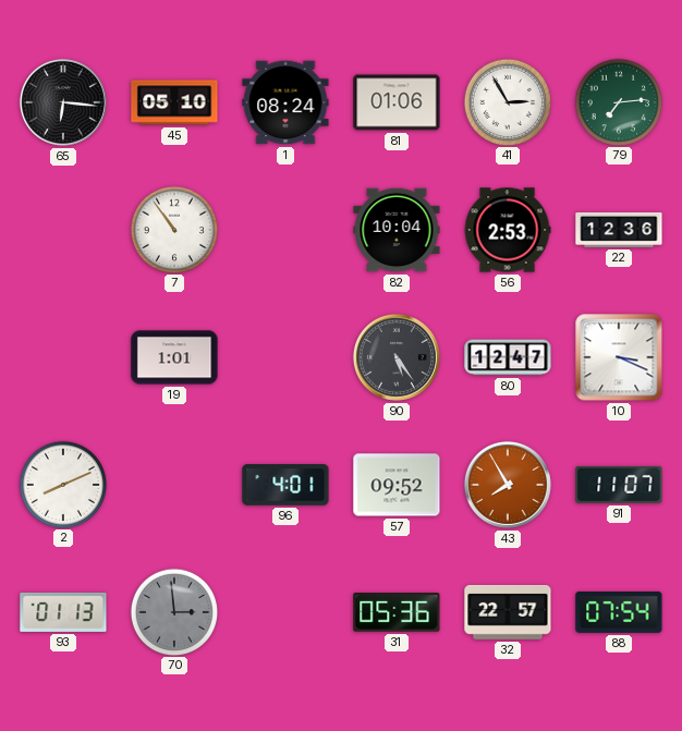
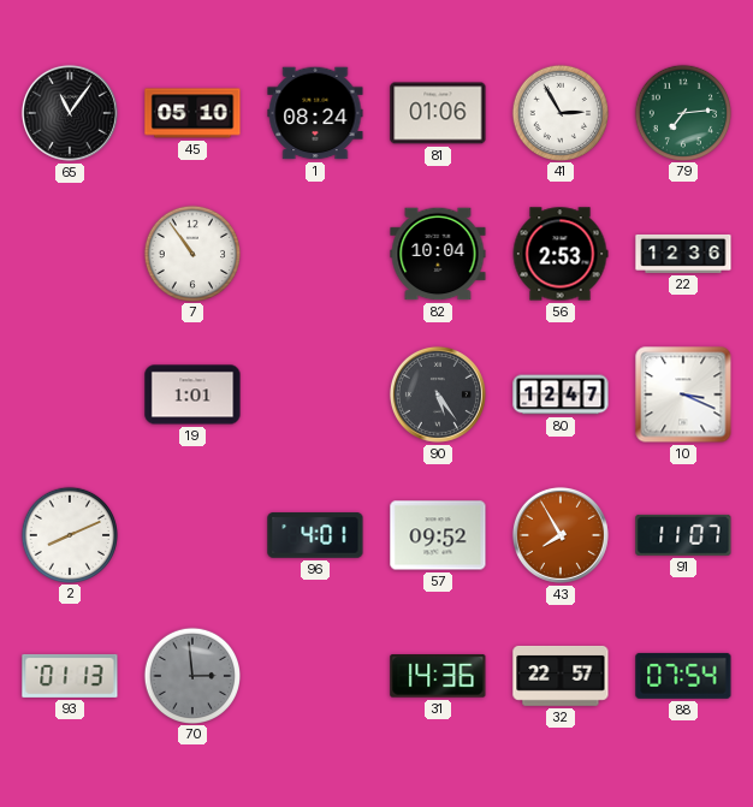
65: 6:16 -> 11:06
31: 05:36 -> 14:36
